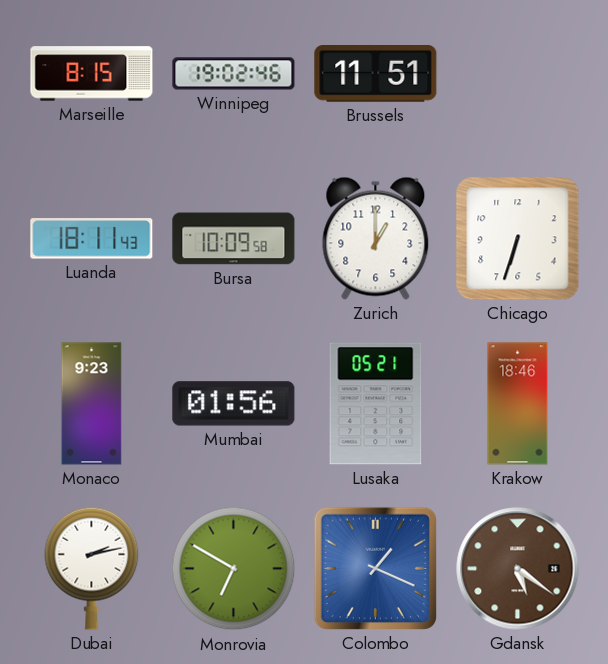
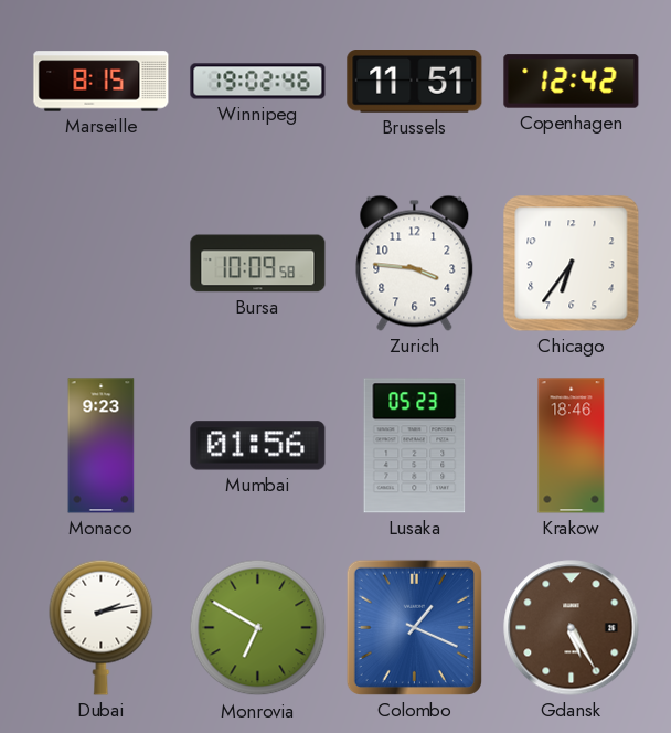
Copenhagen: none -> 12:42
Luanda: 18:11 -> none
Zurich: 1:00 -> 3:46
Chicago: 6:33 -> 6:36
Lusaka: 05:21 -> 05:23
Gdansk: 5:21 -> 5:25
